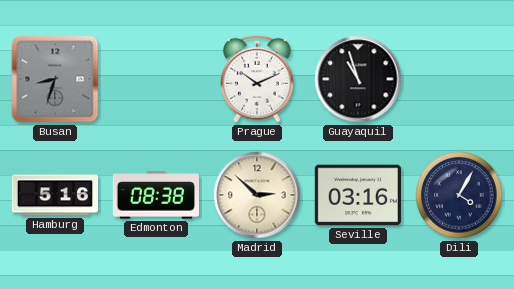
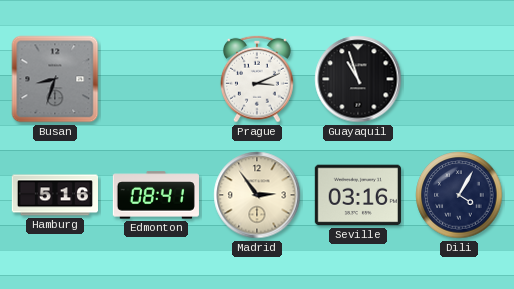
Prague: 10:11 -> 3:11
Edmonton: 08:38 -> 08:41
Madrid: 2:52 -> 2:54
